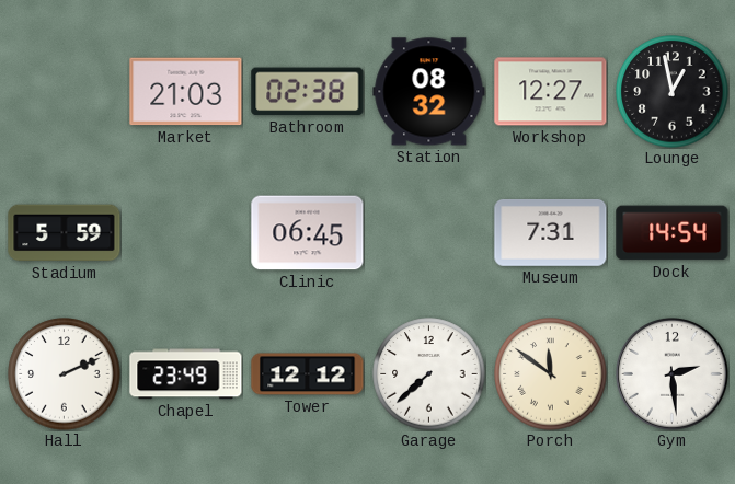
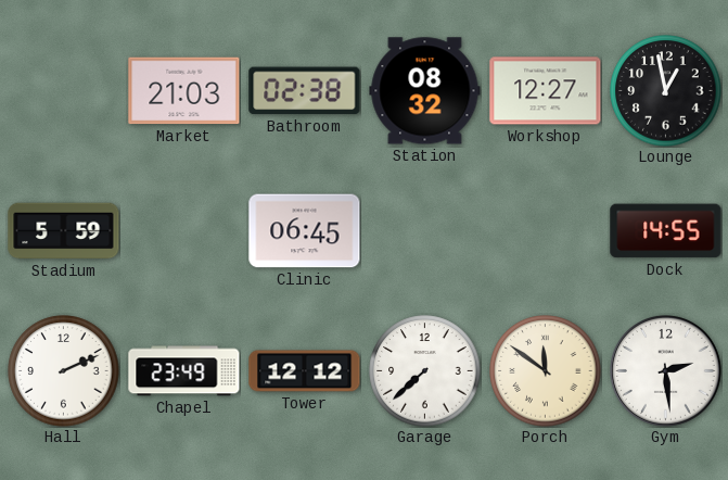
Museum: 7:31 -> none
Dock: 14:54 -> 14:55
